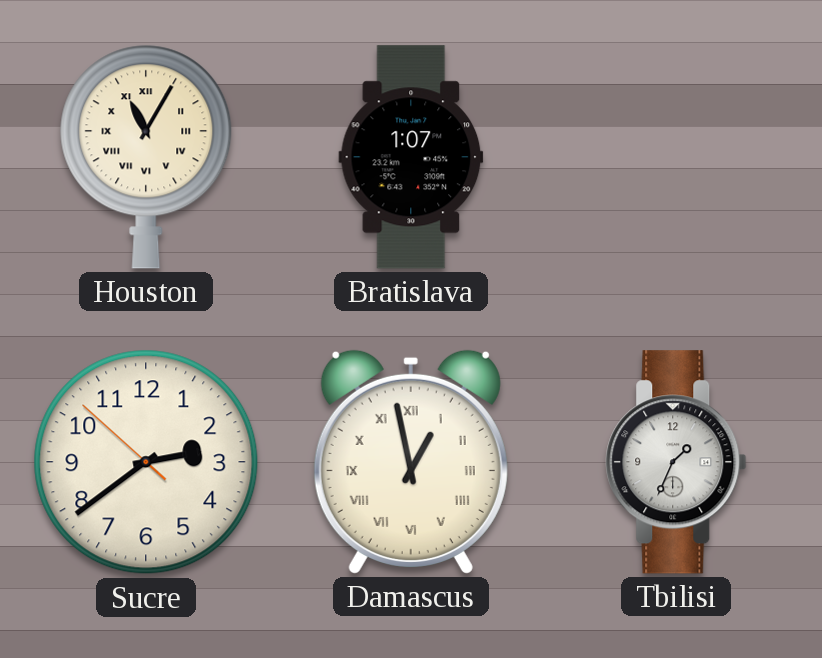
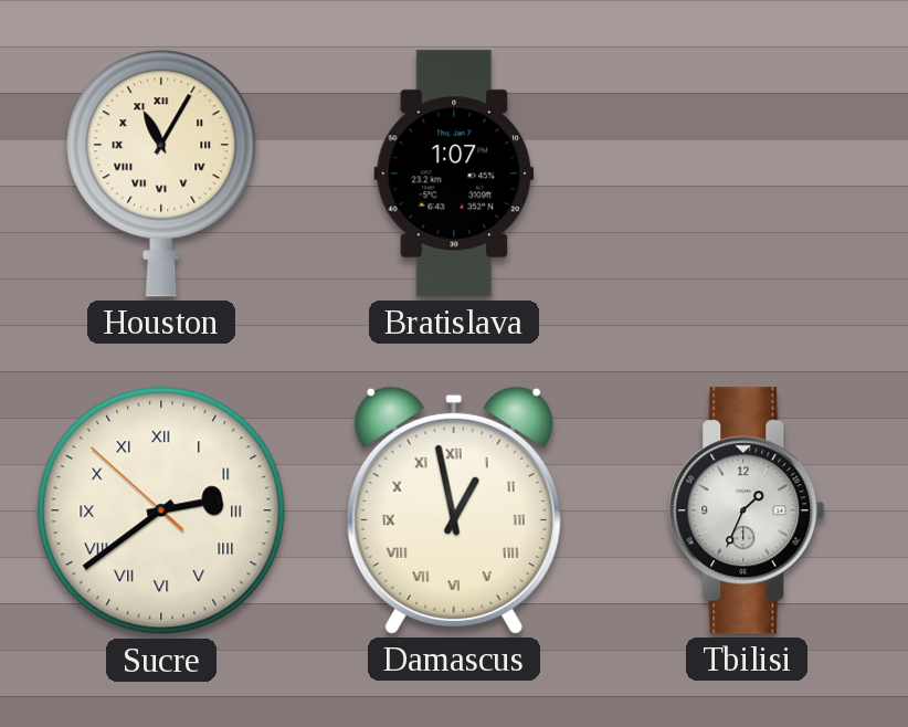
Sucre numerals: Arabic -> Roman
